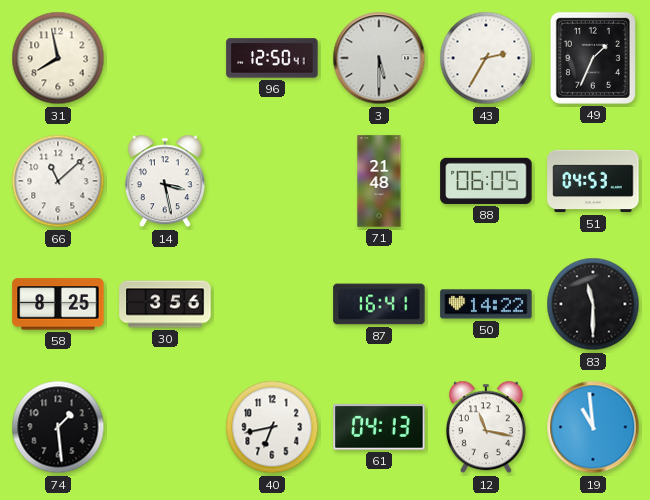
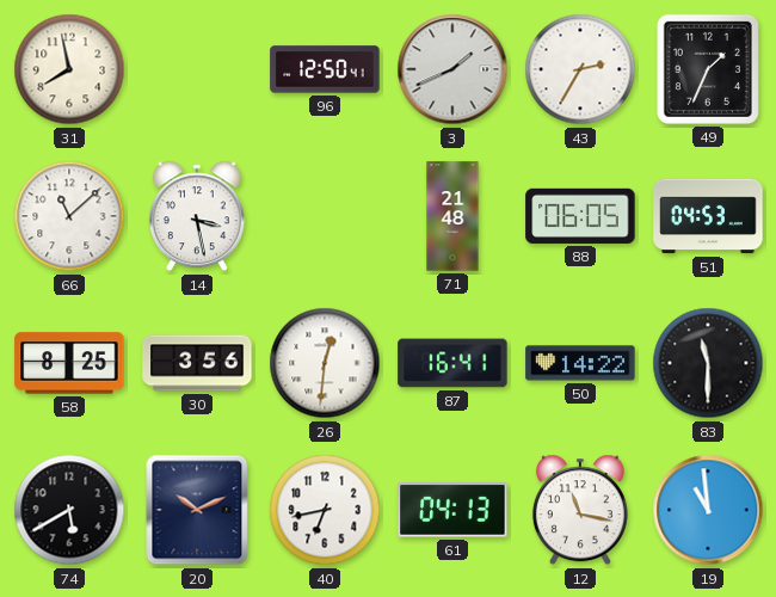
3: 5:30 -> 1:41
26: none -> 12:31
74: 1:29 -> 5:40
20: none -> 10:11
